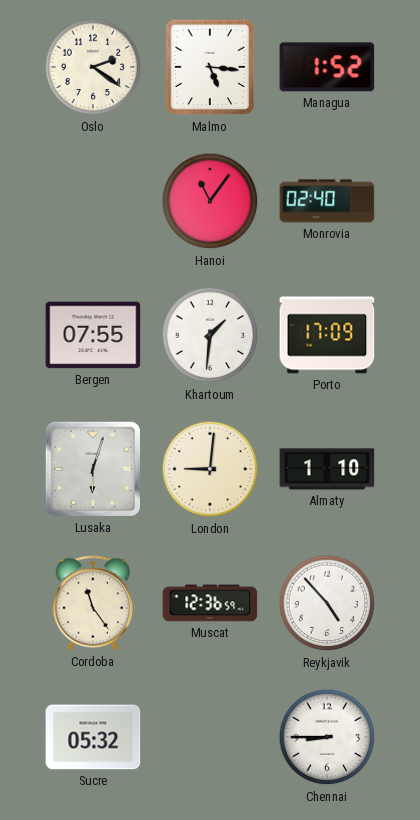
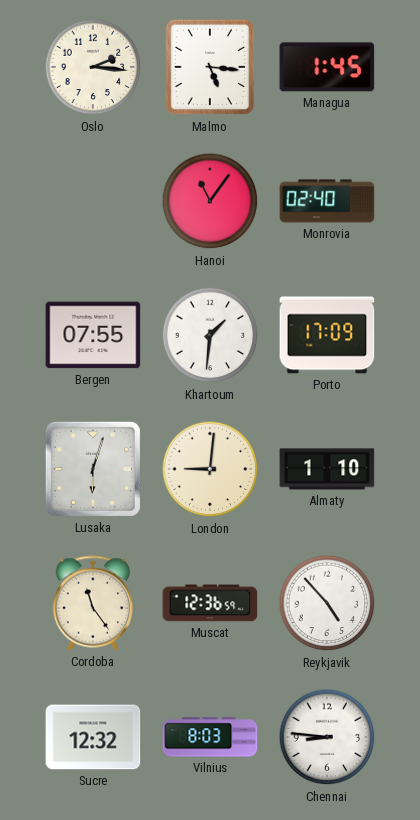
Oslo: 2:21 -> 2:16
Managua: 1:52 -> 1:45
Sucre: 05:32 -> 12:32
Vilnius: none -> 8:03
Chennai: 8:45 -> 8:46
